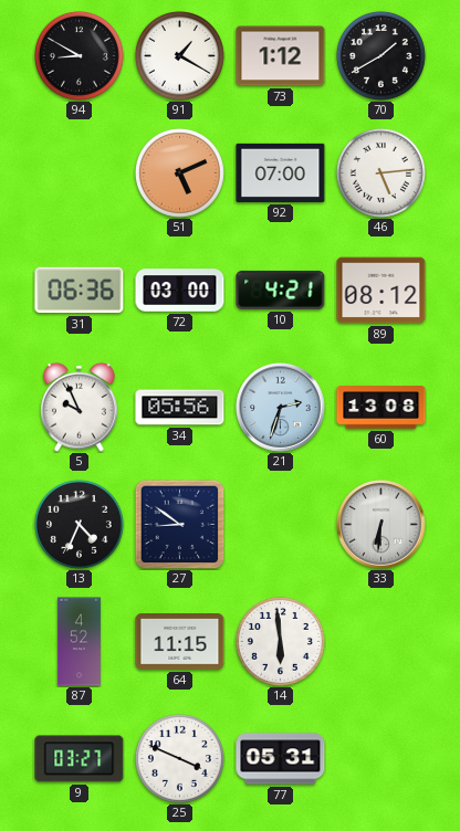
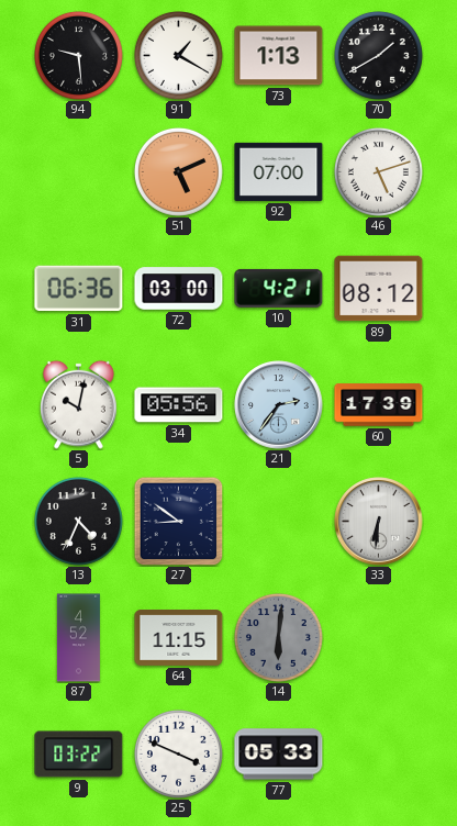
94: 8:50 -> 9:29
73: 1:12 -> 1:13
46: 5:14 -> 5:12
5: 9:56 -> 10:02
21: 2:33 -> 2:36
60: 13:08 -> 17:39
14: 5:59 -> 6:01
14 dial: white -> grey
9: 03:27 -> 03:22
77: 05:31 -> 05:33
